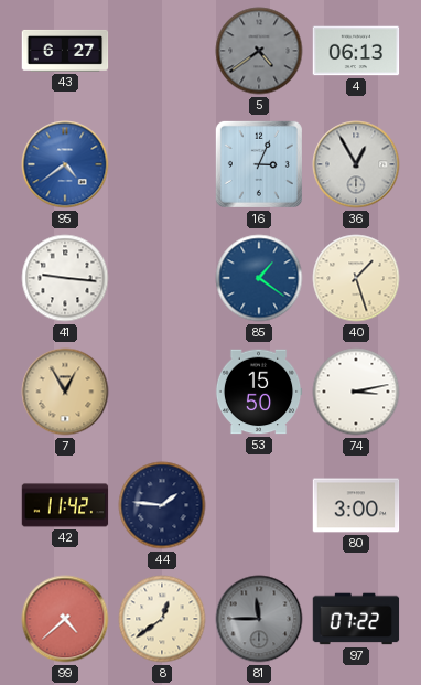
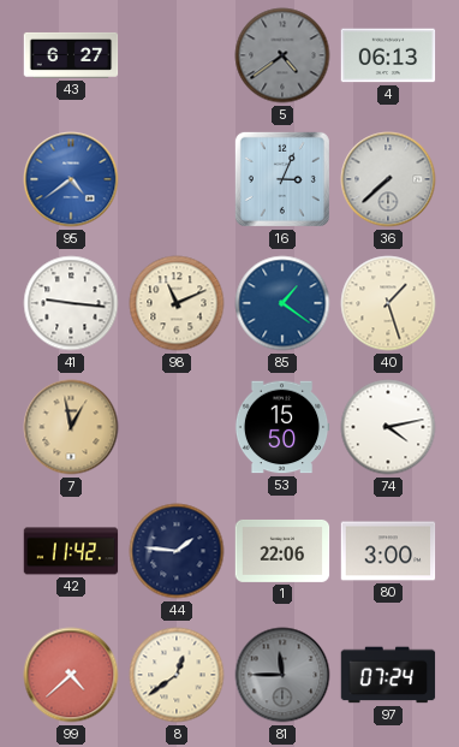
36: 12:55 -> 7:38
98: none -> 11:11
7: 12:55 -> 12:58
74: 3:13 -> 4:13
1: none -> 22:06
97: 07:22 -> 07:24
